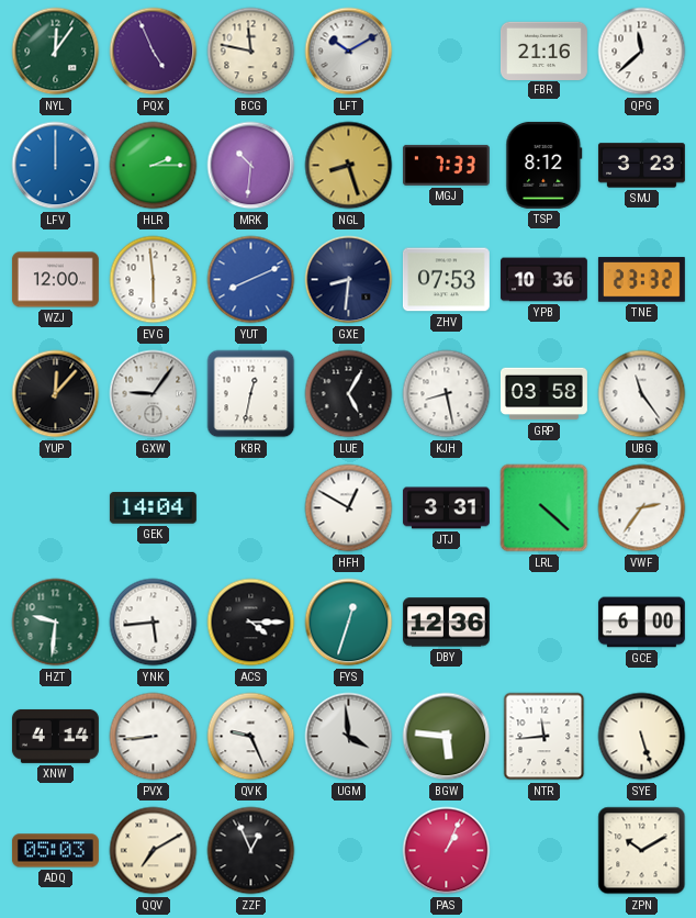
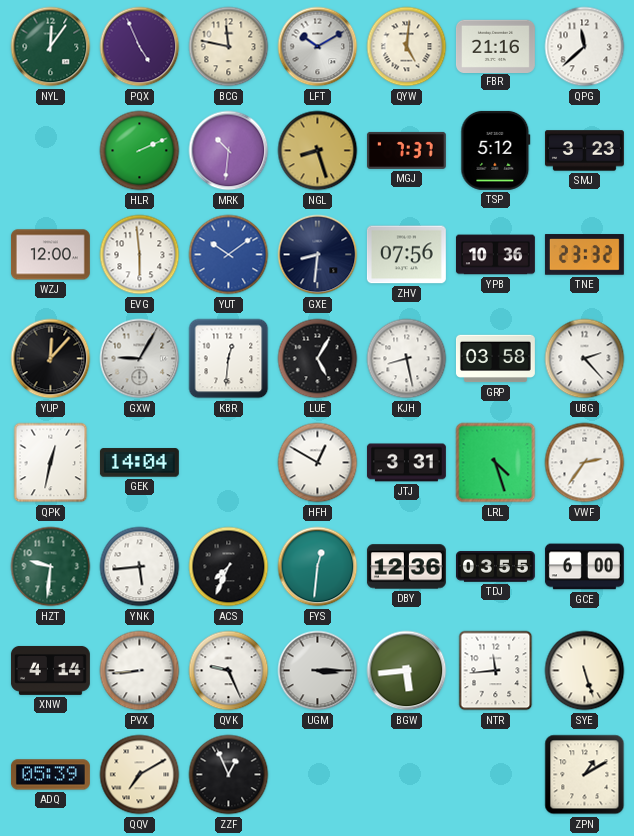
QYW: none -> 5:01
LFV: 12:00 -> none
HLR: 2:15 -> 2:11
MGJ: 7:33 -> 7:37
TSP: 8:12 -> 5:12
YUT: 8:11 -> 10:09
ZHV: 07:53 -> 07:56
GXW: 9:06 -> 9:05
KBR: 12:32 -> 12:31
UBG: 11:24 -> 2:23
QPK: none -> 12:32
LRL: 4:22 -> 4:27
ACS: 4:15 -> 7:34
FYS: 12:33 -> 12:31
TDJ: none -> 03:55
UGM: 3:59 -> 3:15
BGW: 5:46 -> 5:44
ADQ: 05:03 -> 05:39
PAS: 1:04 -> none
ZPN: 10:10 -> 1:10
